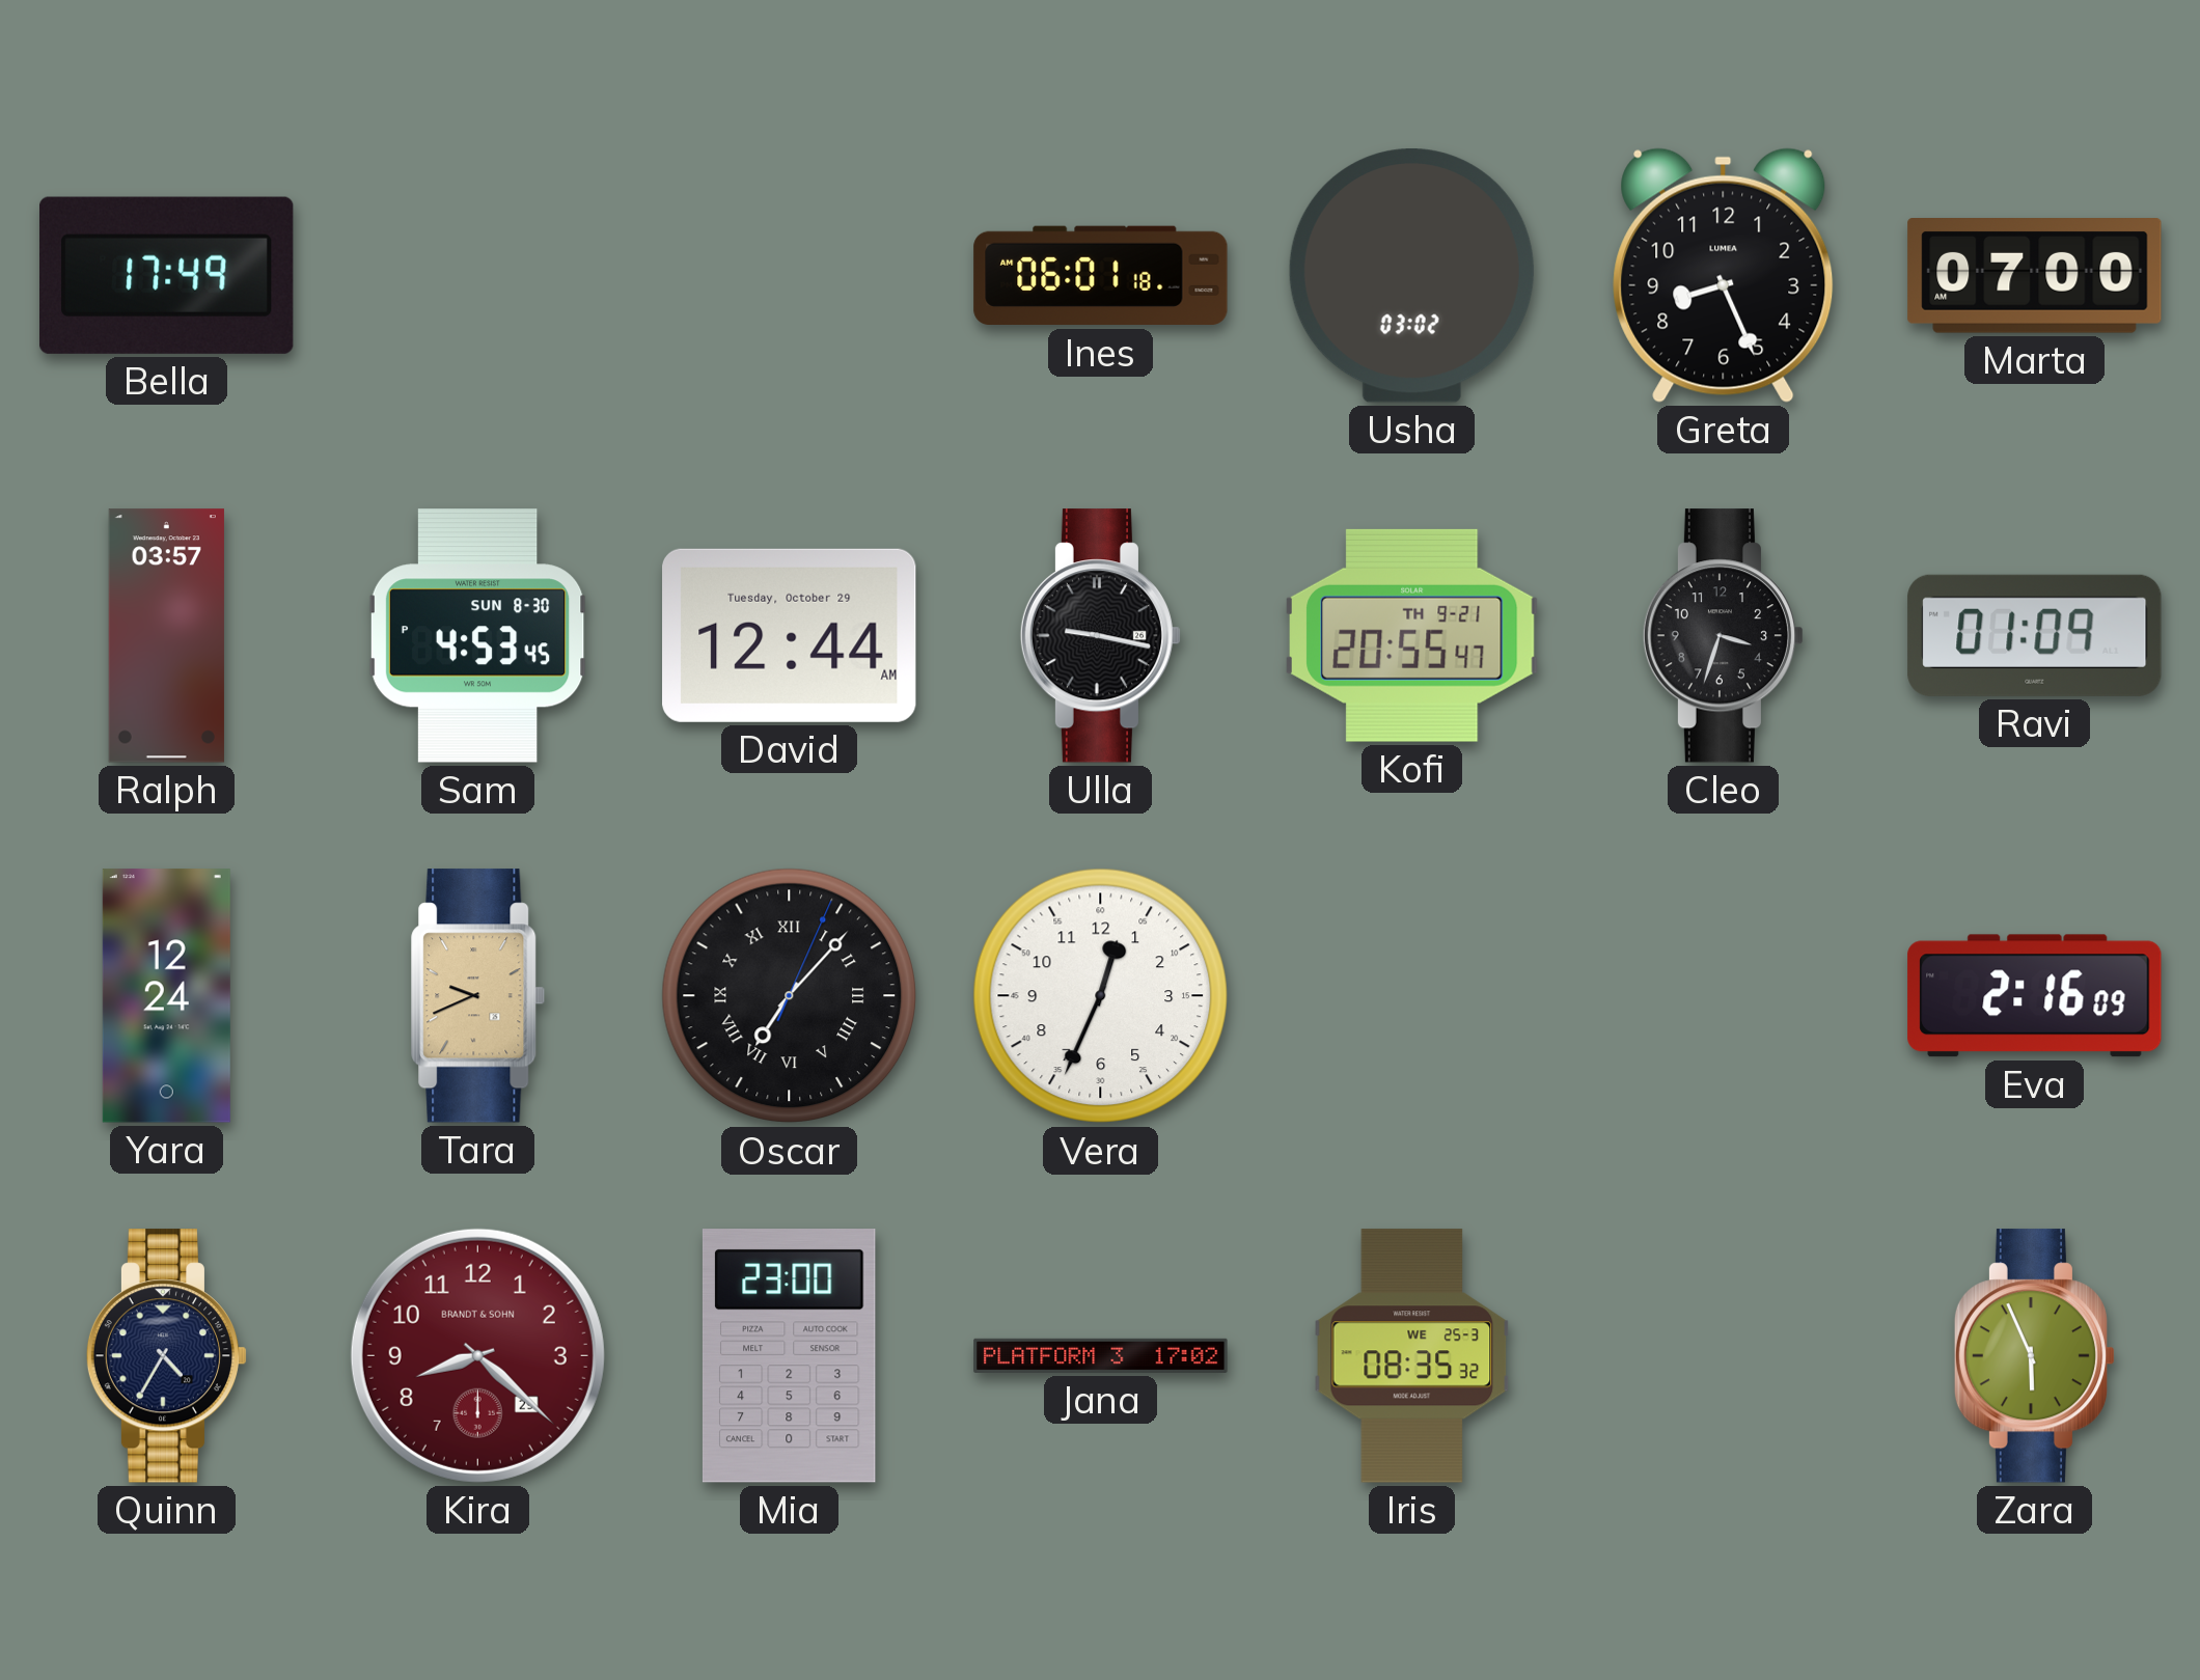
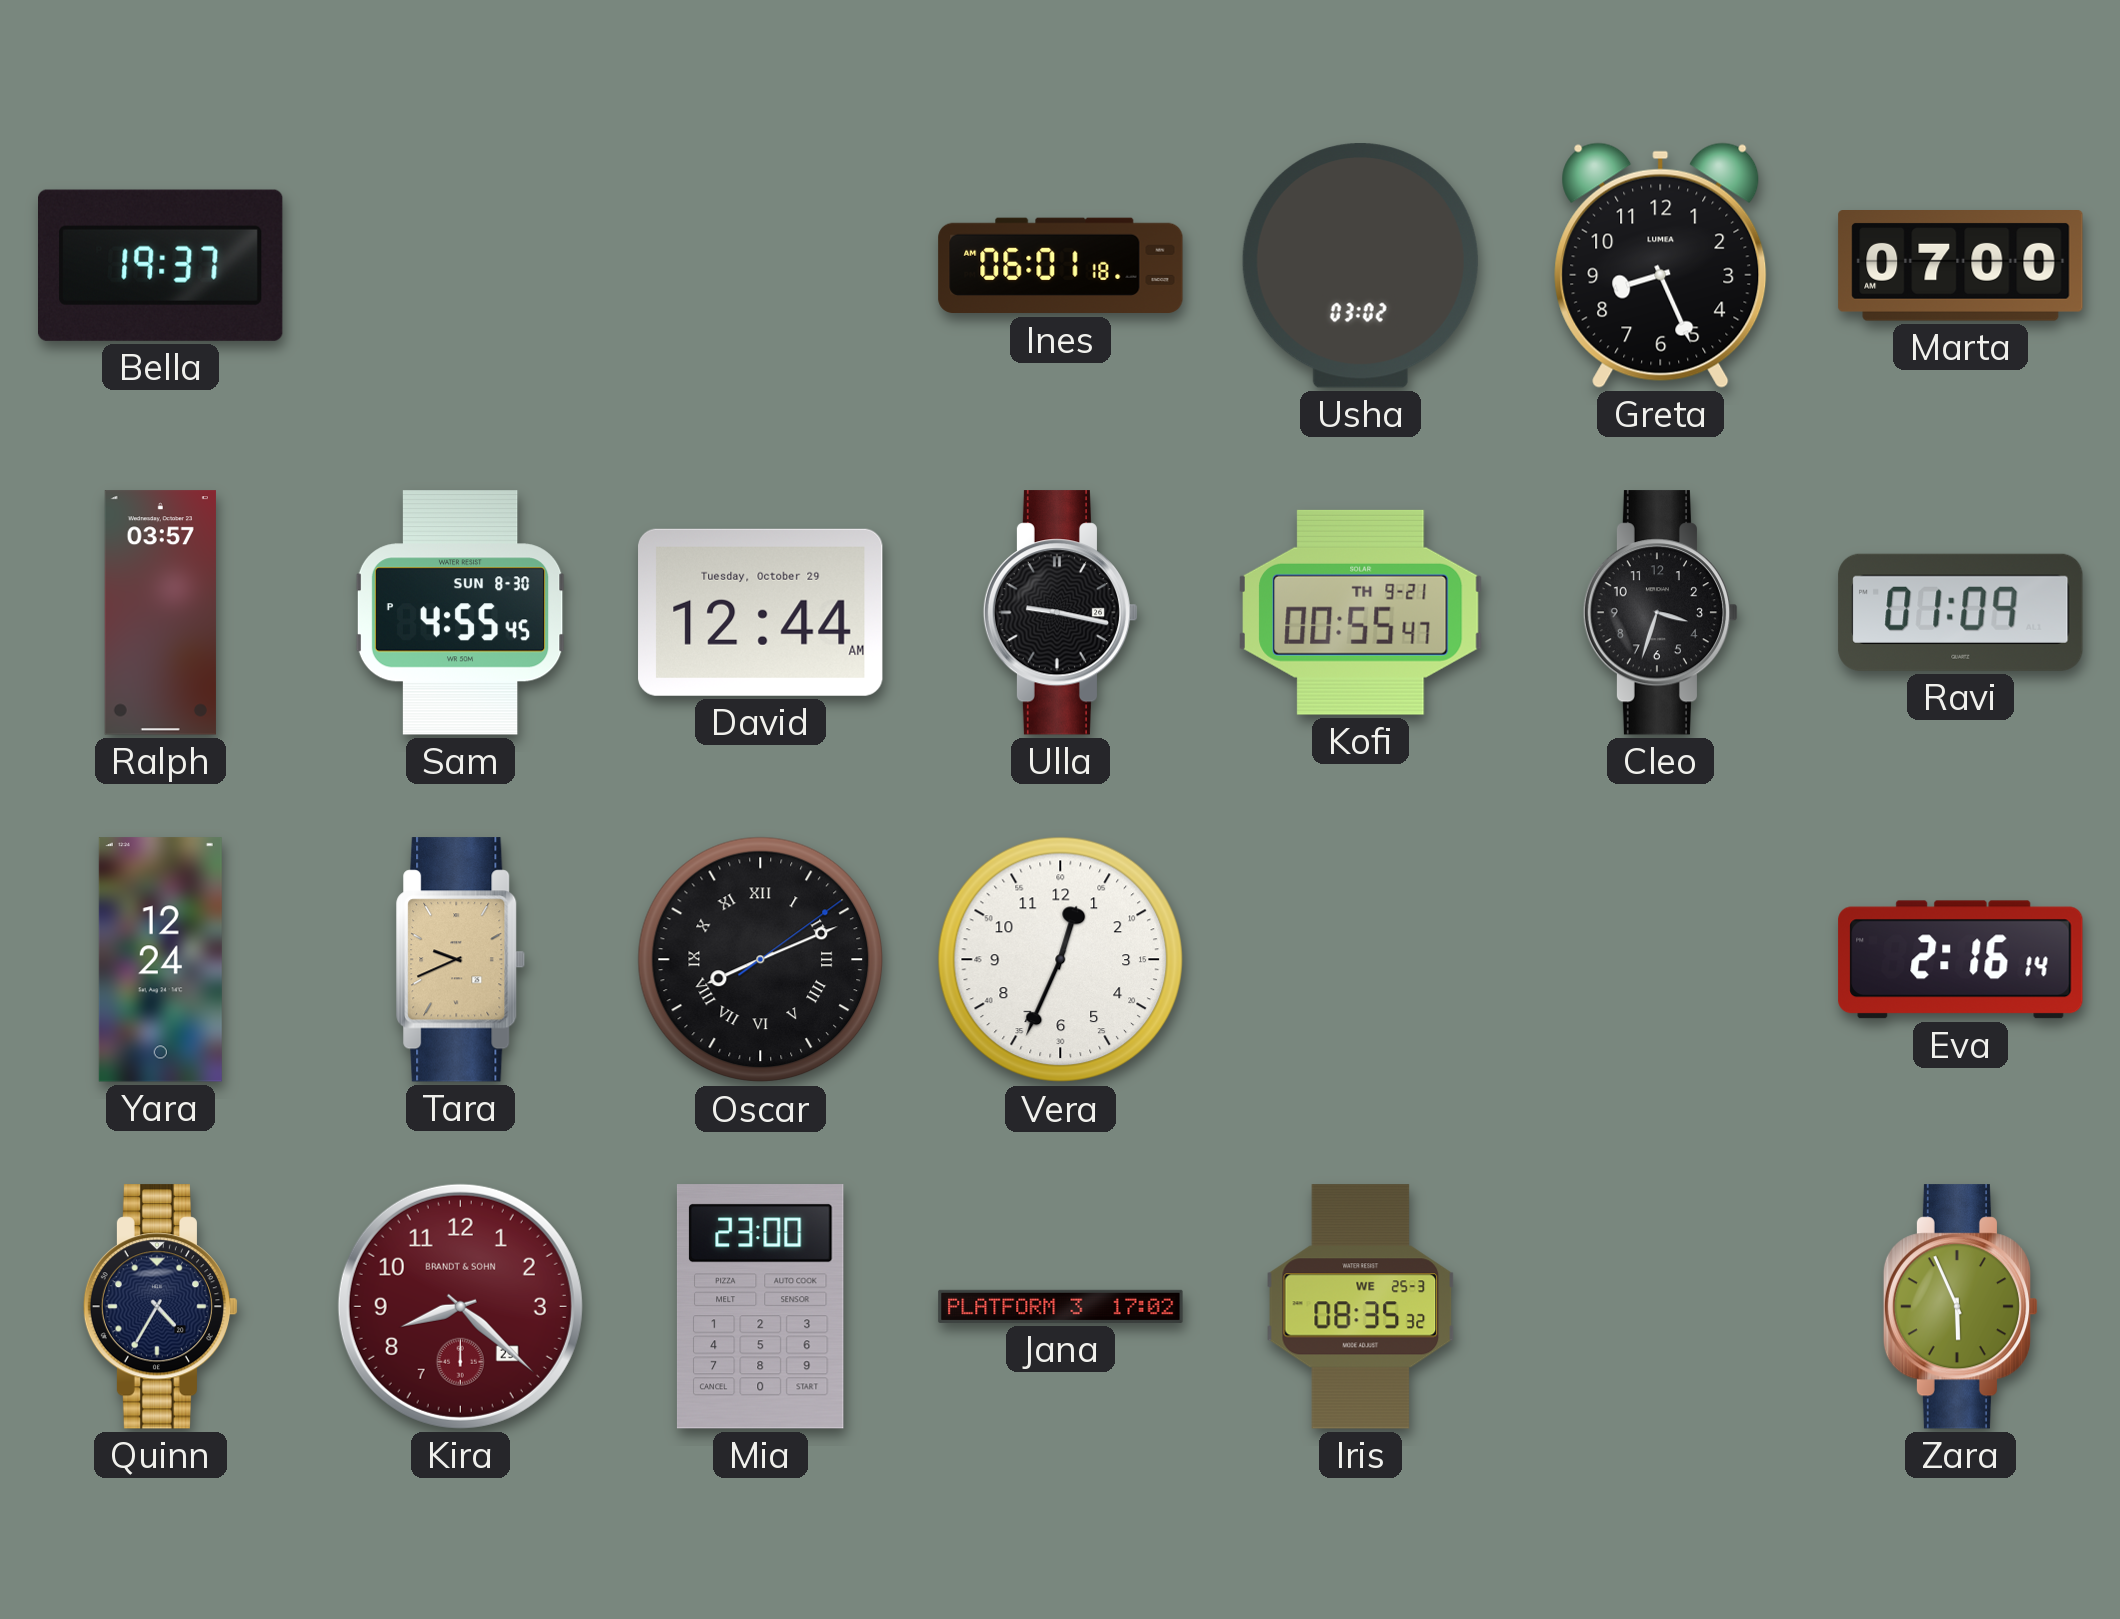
Bella: 17:49 -> 19:37
Sam: 4:53 -> 4:55
Kofi: 20:55 -> 00:55
Oscar: 7:07 -> 8:11
Eva: 2:16:09 -> 2:16:14
